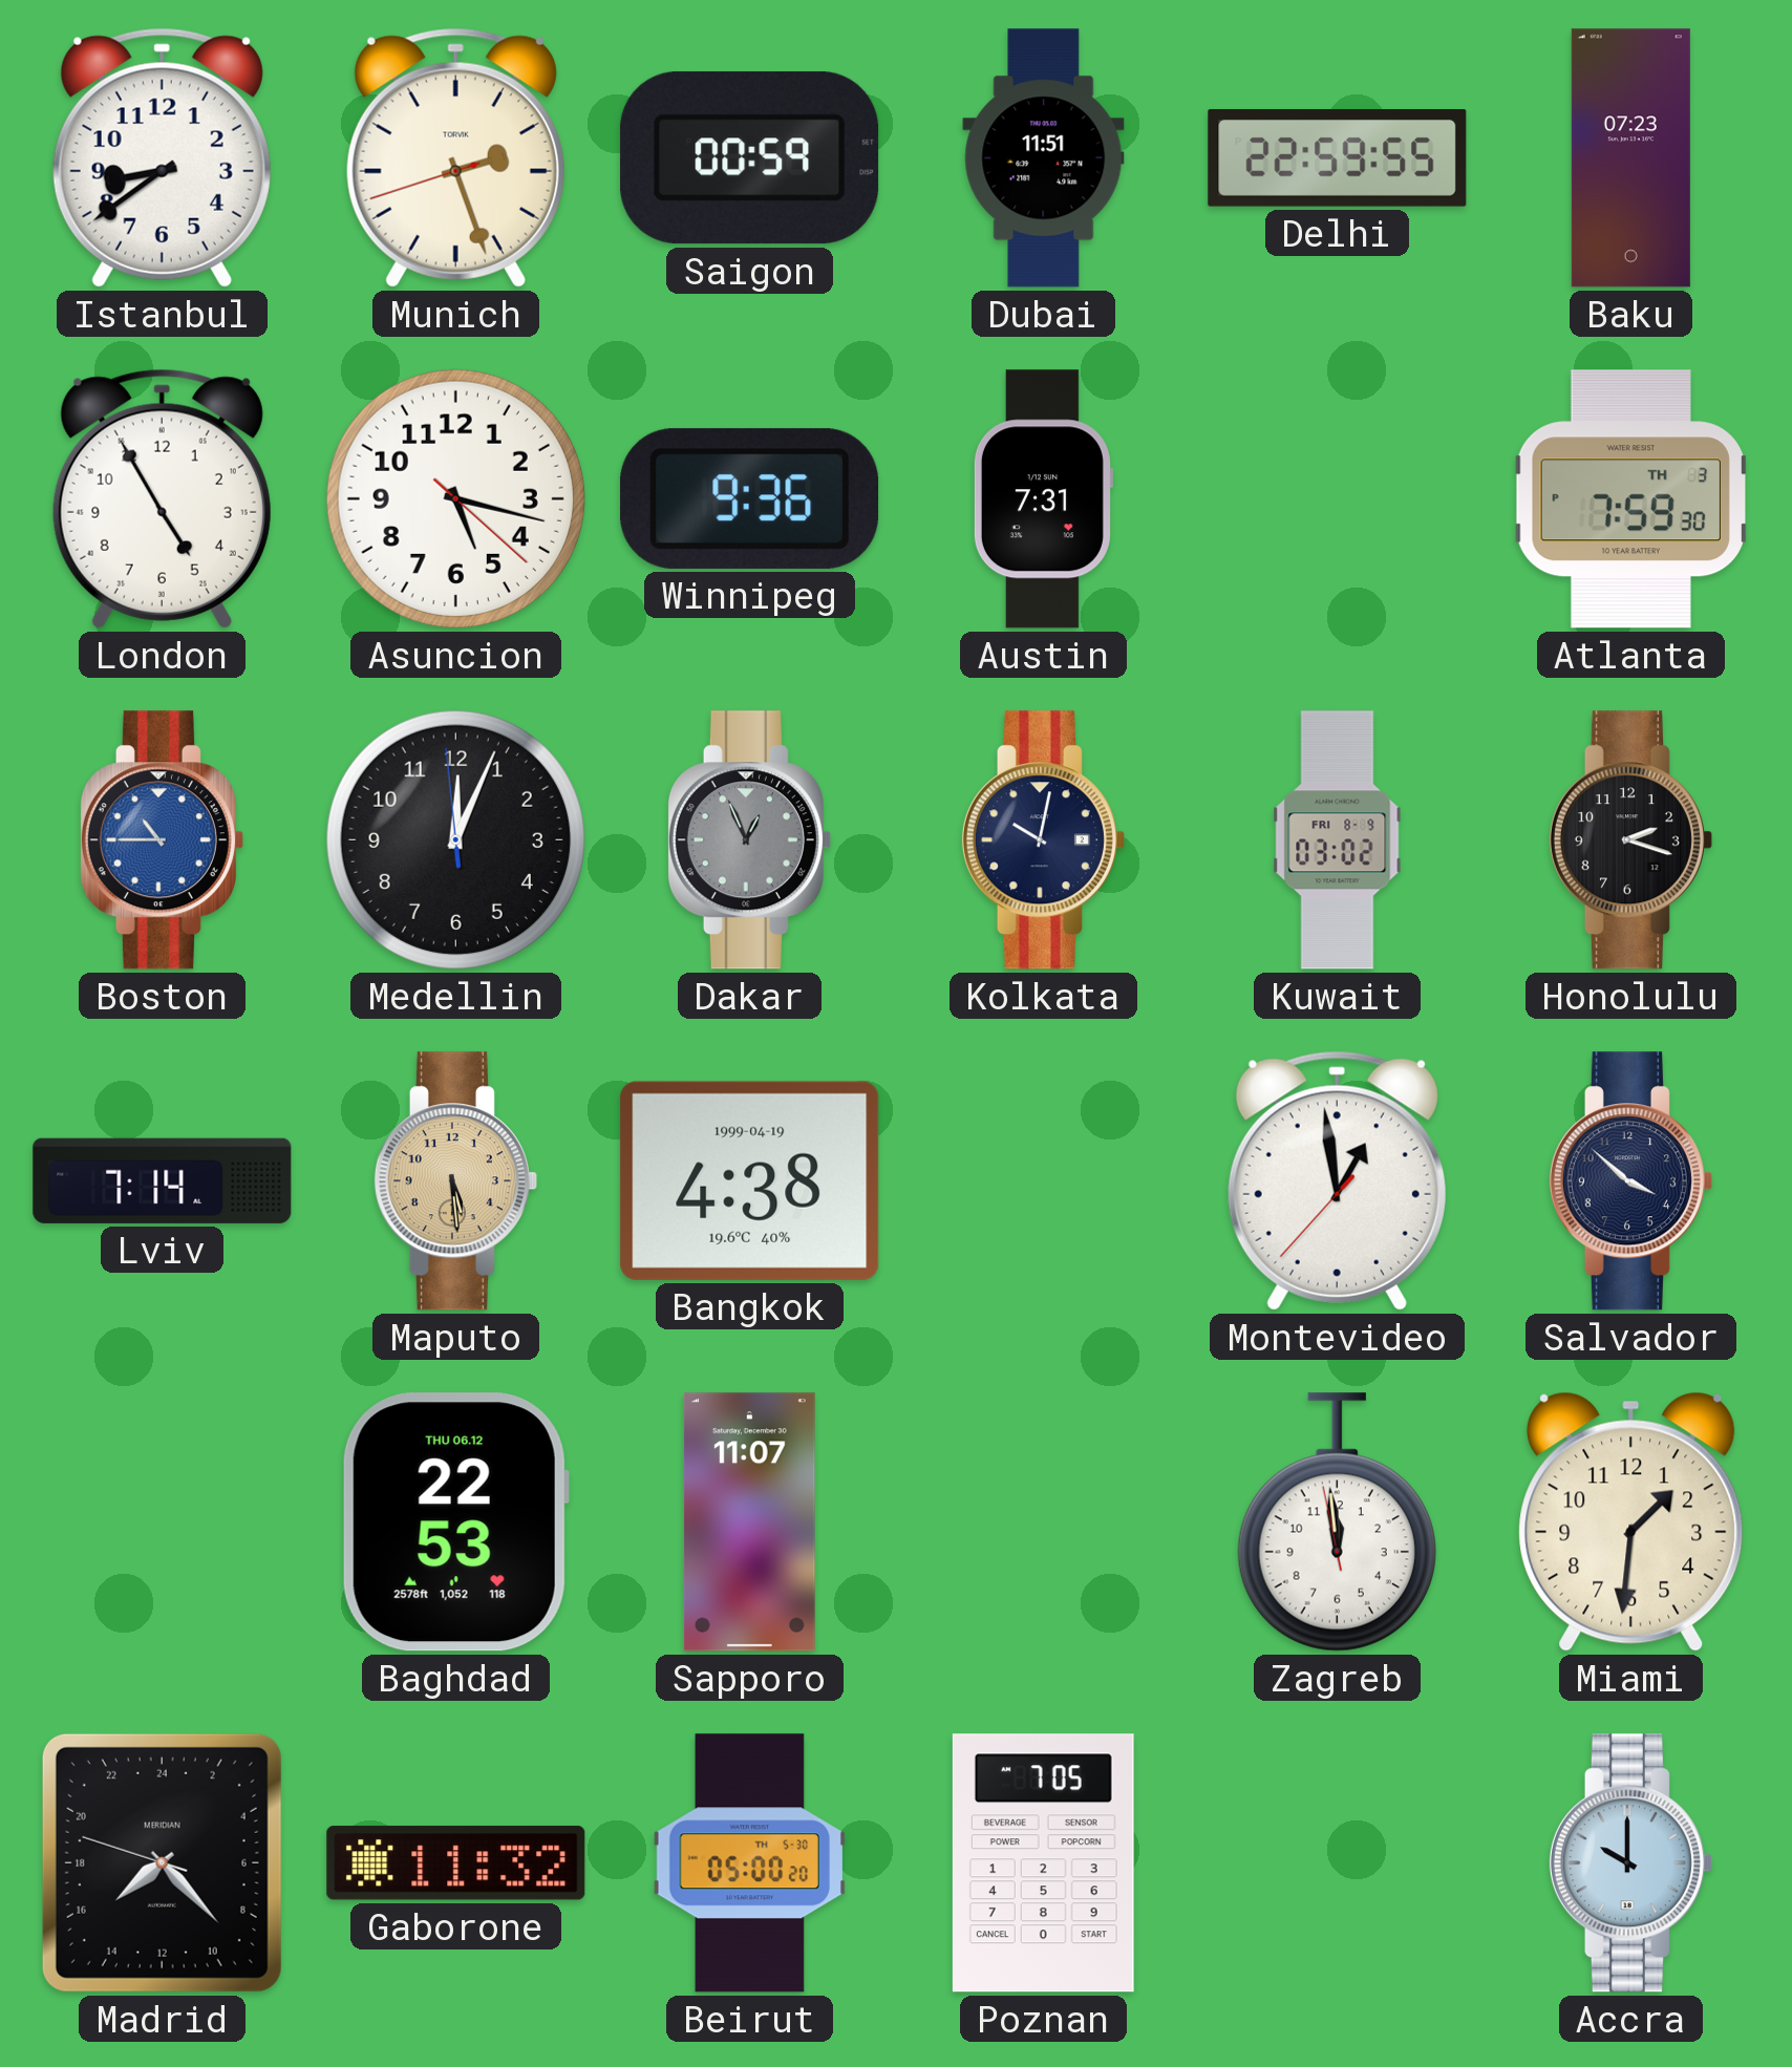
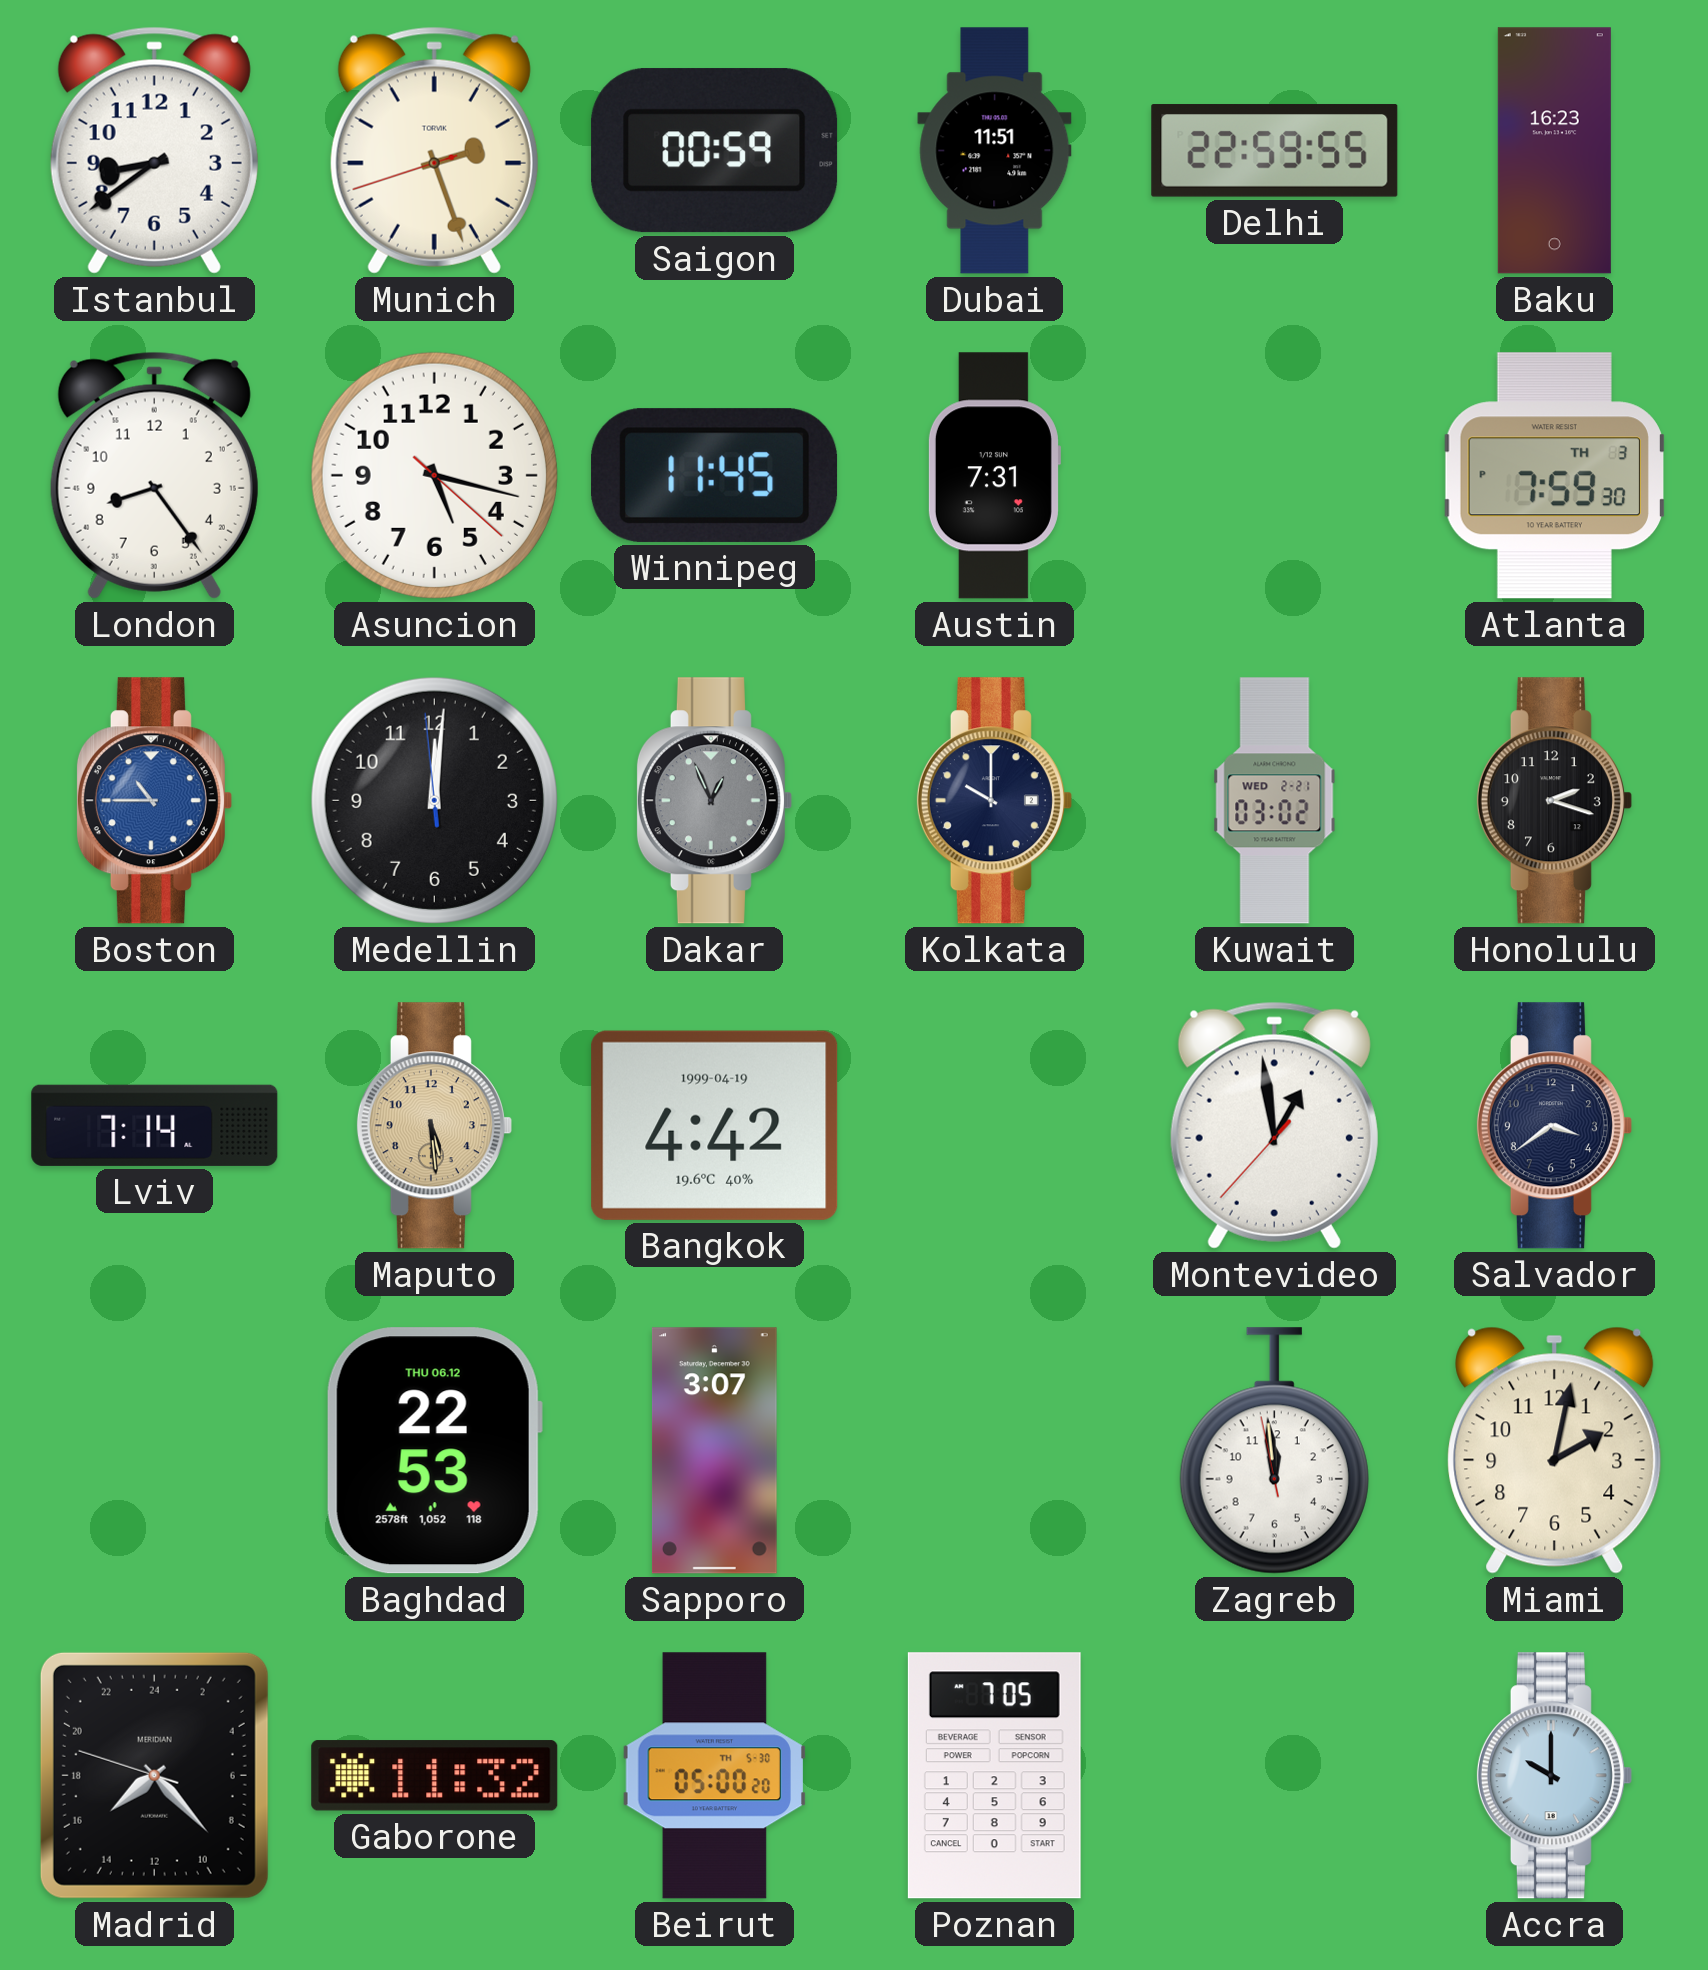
Baku: 07:23 -> 16:23
London: 4:55 -> 8:24
Winnipeg: 9:36 -> 11:45
Medellin: 12:03 -> 12:00
Kolkata: 10:02 -> 10:00
Kuwait date: FRI 8-9 -> WED 2-21
Bangkok: 4:38 -> 4:42
Salvador: 3:52 -> 3:39
Sapporo: 11:07 -> 3:07
Miami: 1:31 -> 2:02
